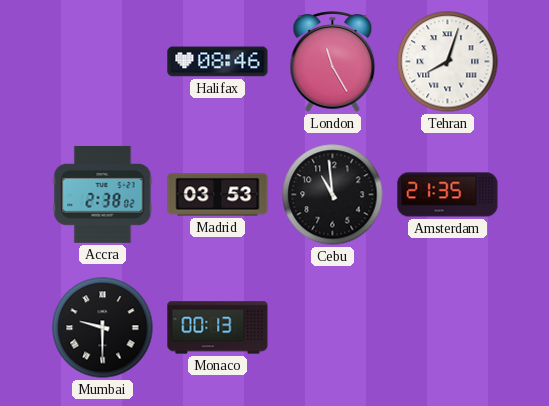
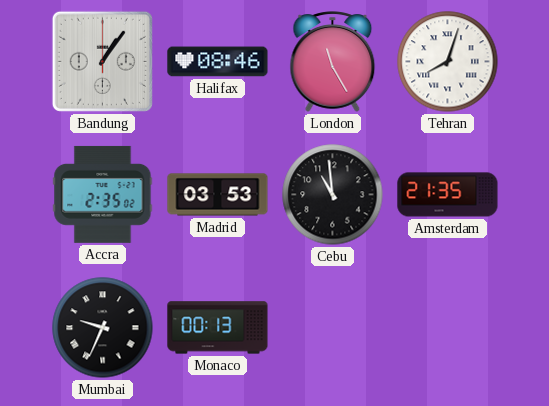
Bandung: none -> 1:06
Accra: 2:38 -> 2:35
Mumbai: 9:30 -> 9:34
